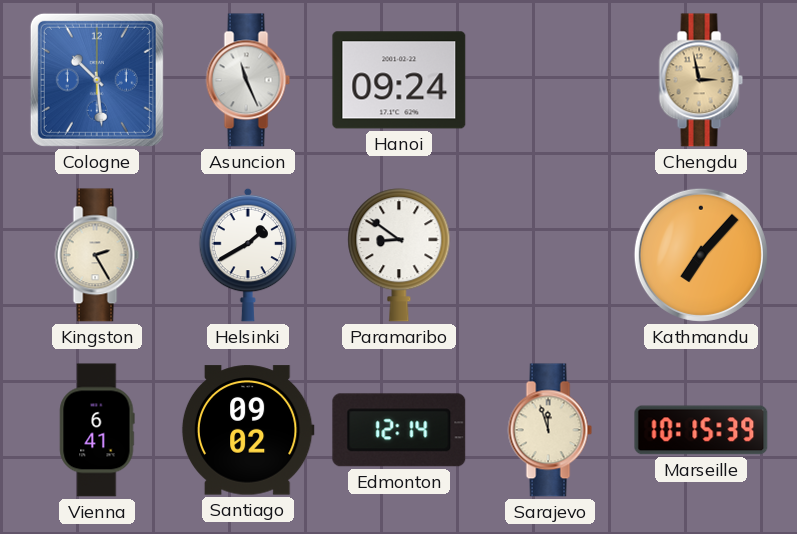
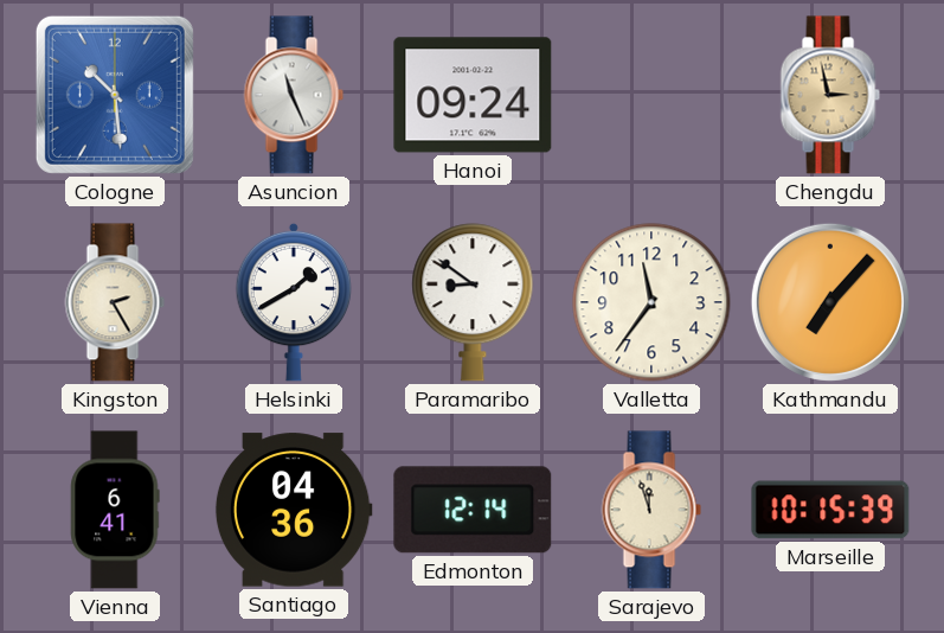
Valletta: none -> 11:36
Santiago: 09:02 -> 04:36
